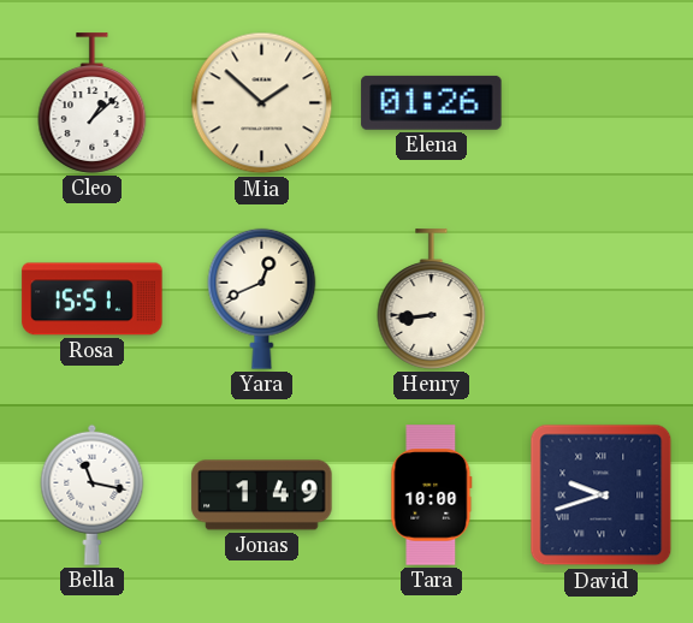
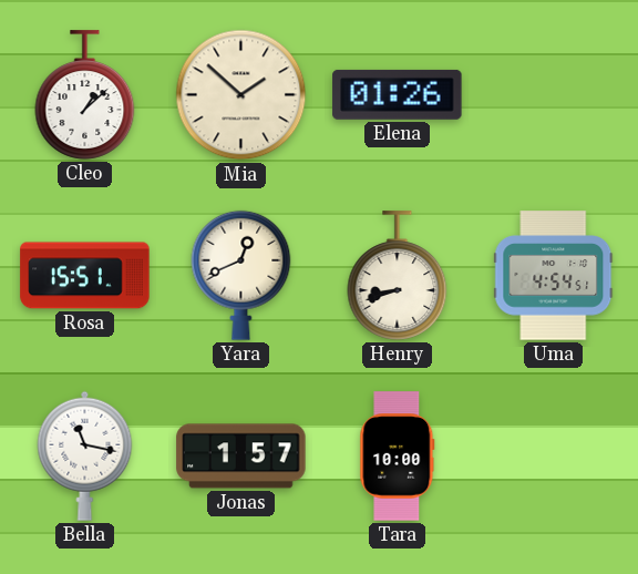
Henry: 8:44 -> 8:42
Uma: none -> 4:54
Jonas: 1:49 -> 1:57
David: 9:42 -> none
